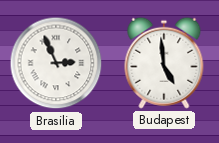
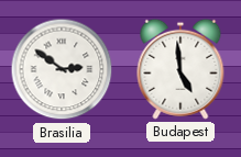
Brasilia: 2:56 -> 2:51
